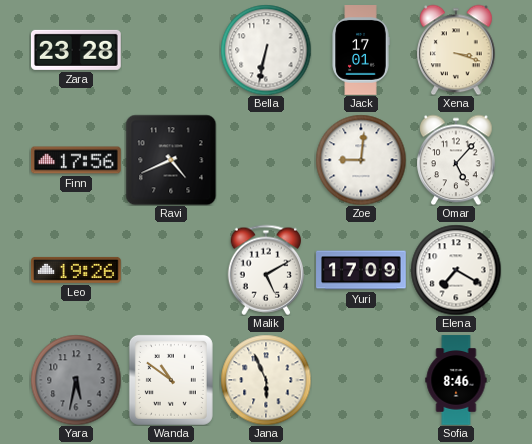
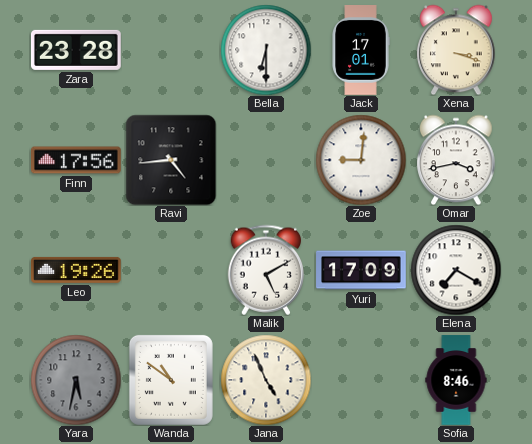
Bella: 6:32 -> 6:30
Ravi: 4:41 -> 4:44
Omar: 5:07 -> 3:43
Jana: 5:56 -> 4:56
